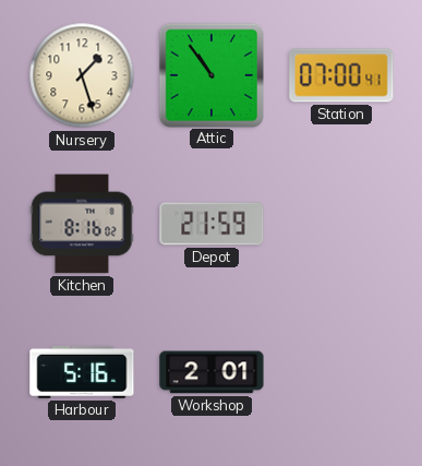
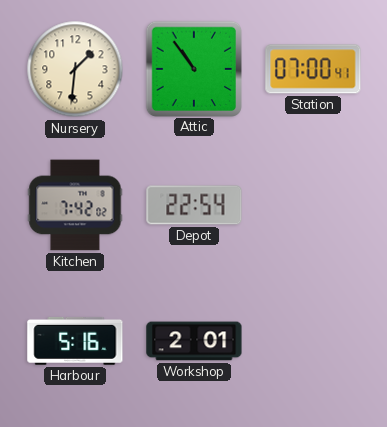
Nursery: 1:27 -> 1:31
Kitchen: 8:16 -> 7:42
Depot: 21:59 -> 22:54
